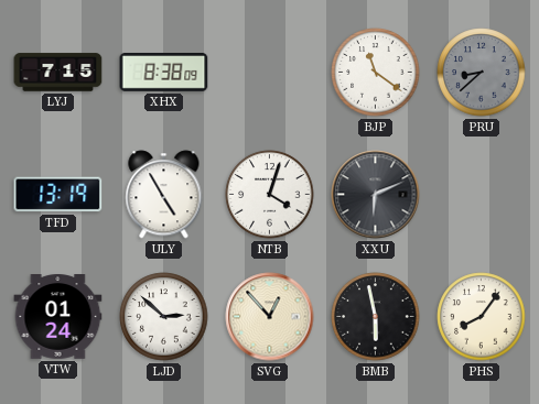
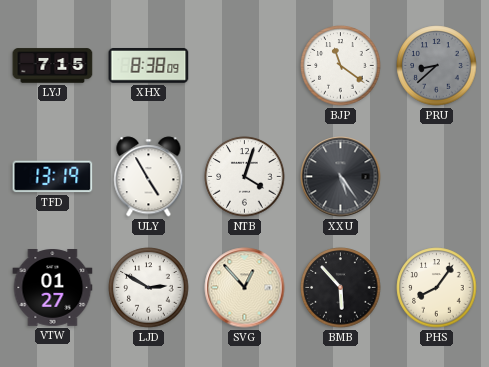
XXU: 6:11 -> 5:24
VTW: 01:24 -> 01:27
LJD: 2:52 -> 2:50
BMB: 5:58 -> 5:53
